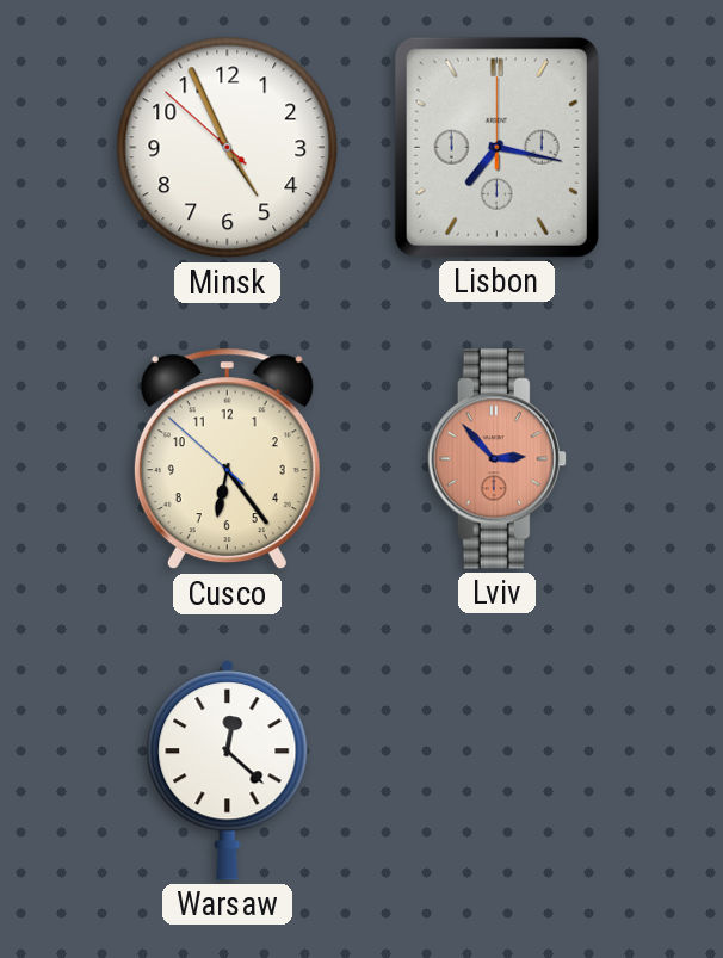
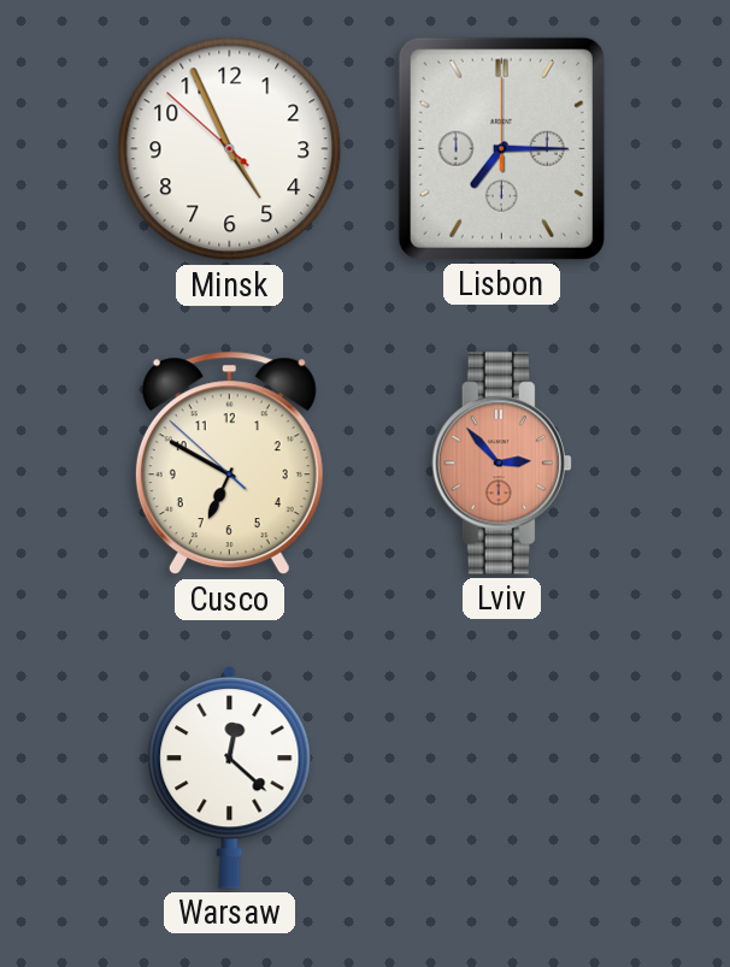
Lisbon: 7:17 -> 7:15
Cusco: 6:23 -> 6:49
